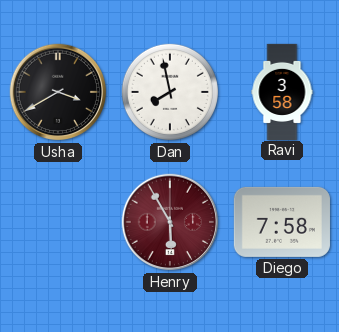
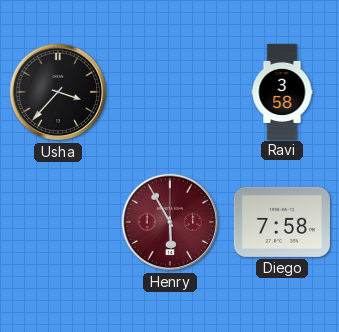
Usha: 3:40 -> 3:37
Dan: 7:58 -> none
